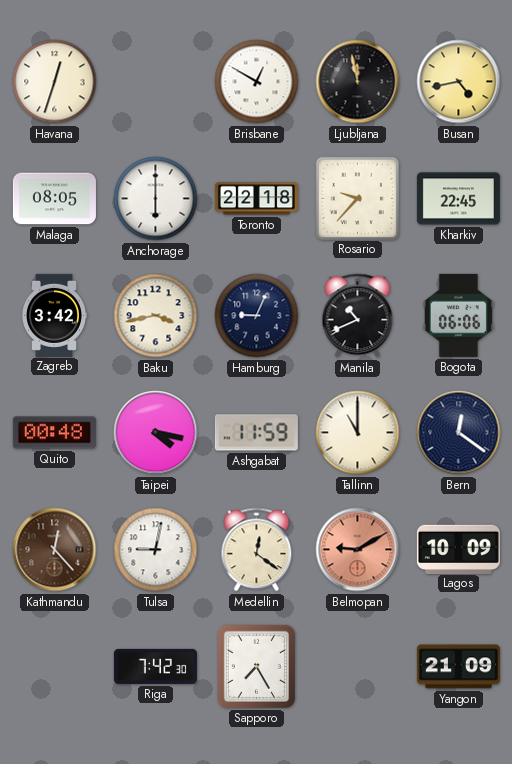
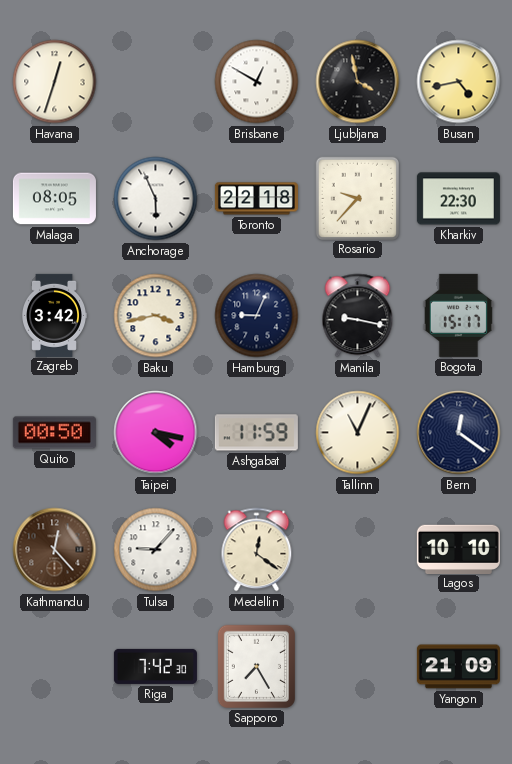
Ljubljana: 11:58 -> 3:58
Anchorage: 6:00 -> 5:56
Kharkiv: 22:45 -> 22:30
Manila: 10:41 -> 9:17
Bogota: 06:06 -> 15:17
Quito: 00:48 -> 00:50
Tallinn: 11:00 -> 11:04
Tulsa: 9:02 -> 9:07
Belmopan: 9:10 -> none
Lagos: 10:09 -> 10:10
